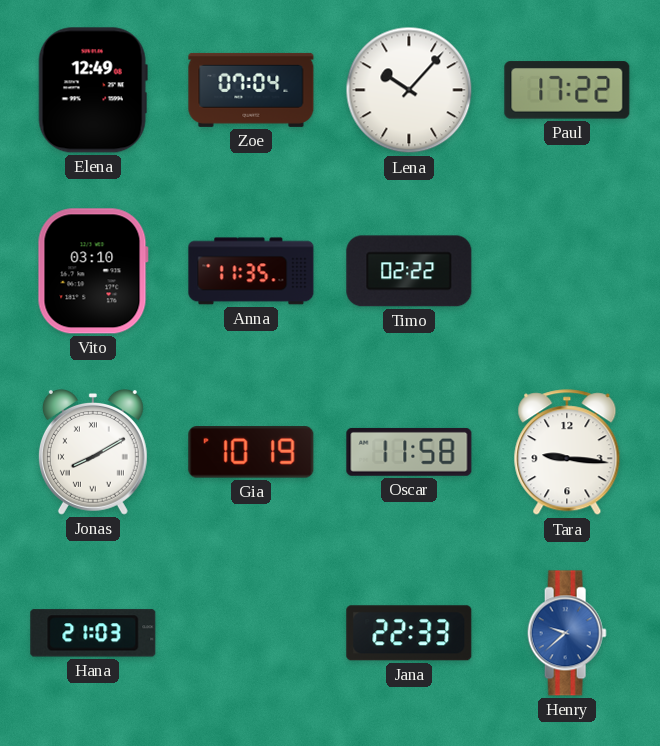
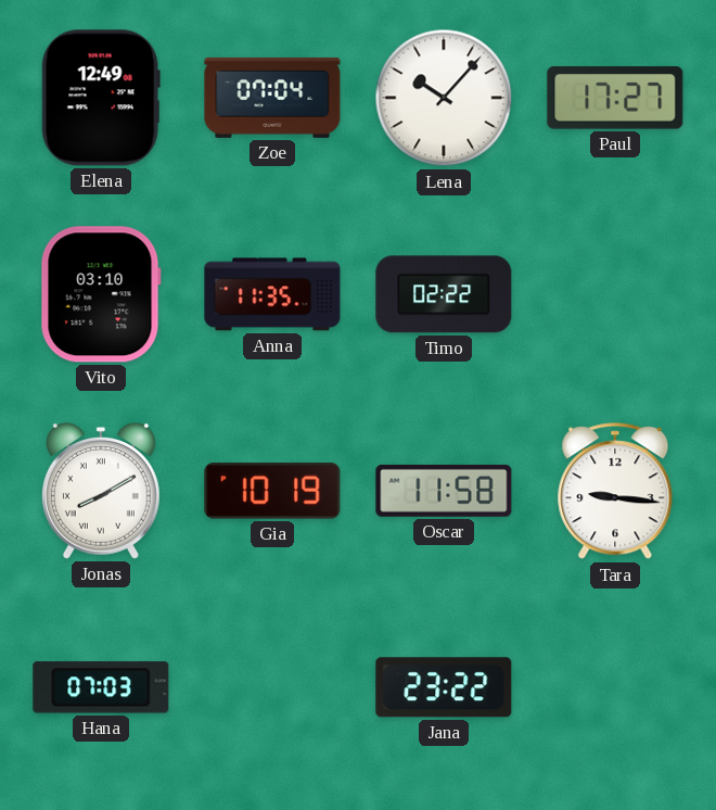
Paul: 17:22 -> 17:27
Hana: 21:03 -> 07:03
Jana: 22:33 -> 23:22
Henry: 9:38 -> none
